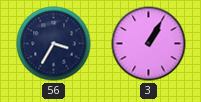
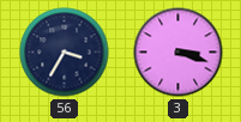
3: 1:05 -> 3:18
